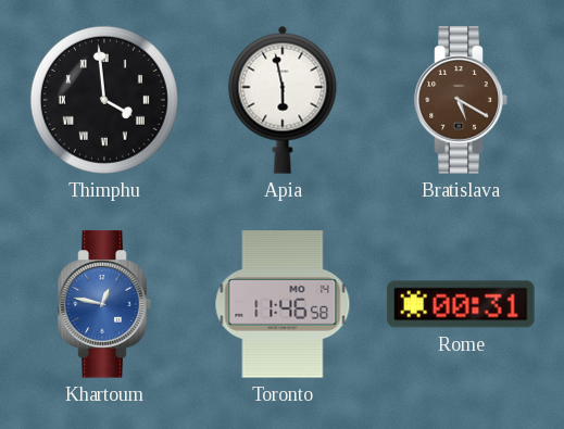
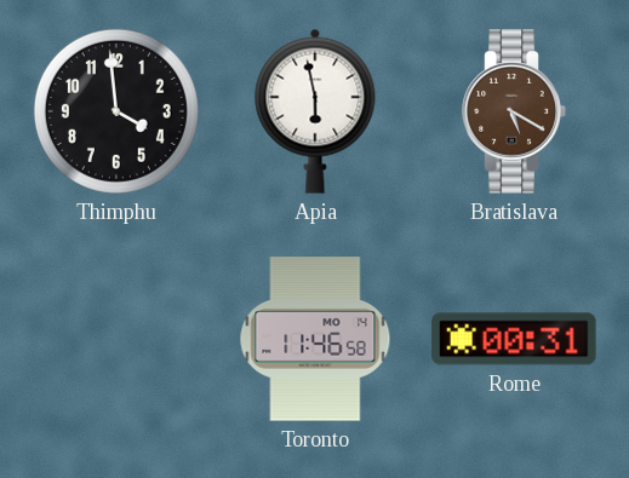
Thimphu numerals: Roman -> Arabic
Khartoum: 12:47 -> none
